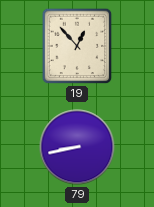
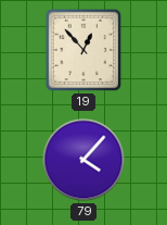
79: 8:43 -> 4:07
